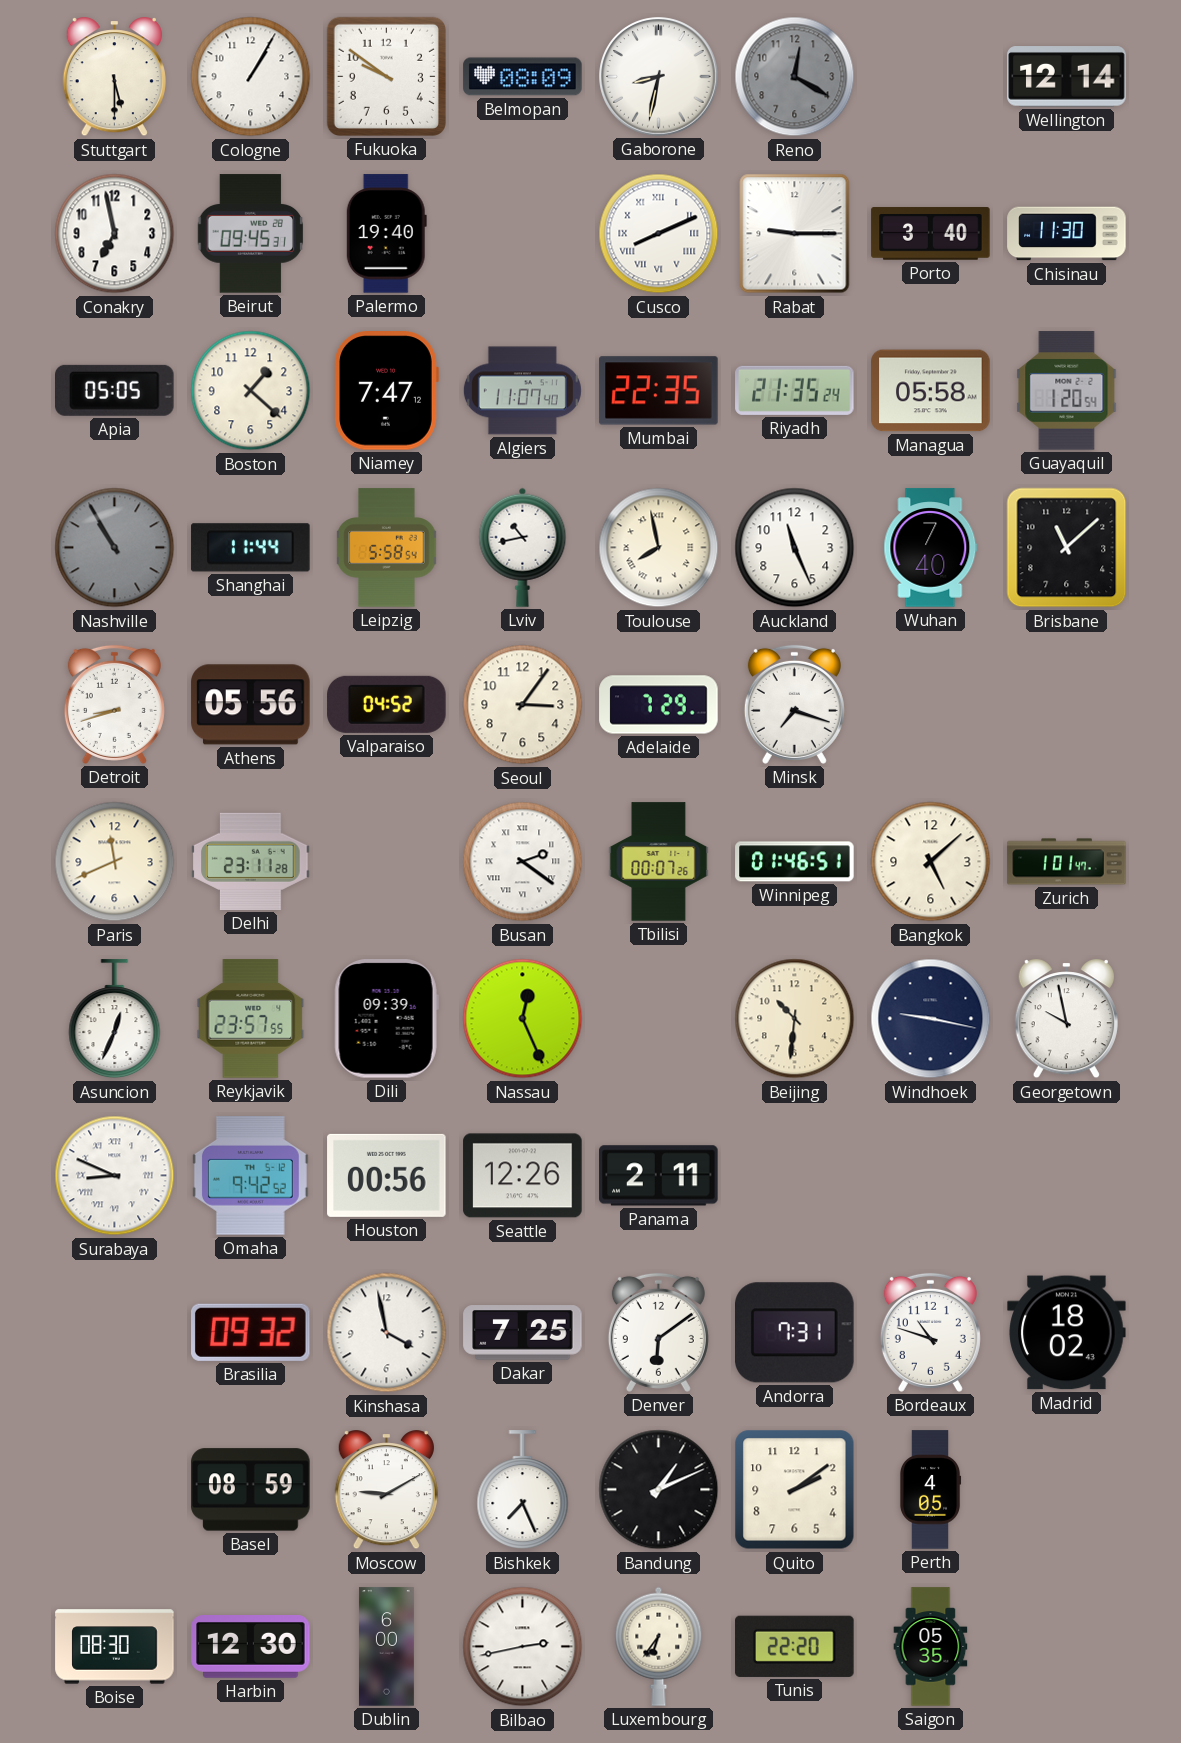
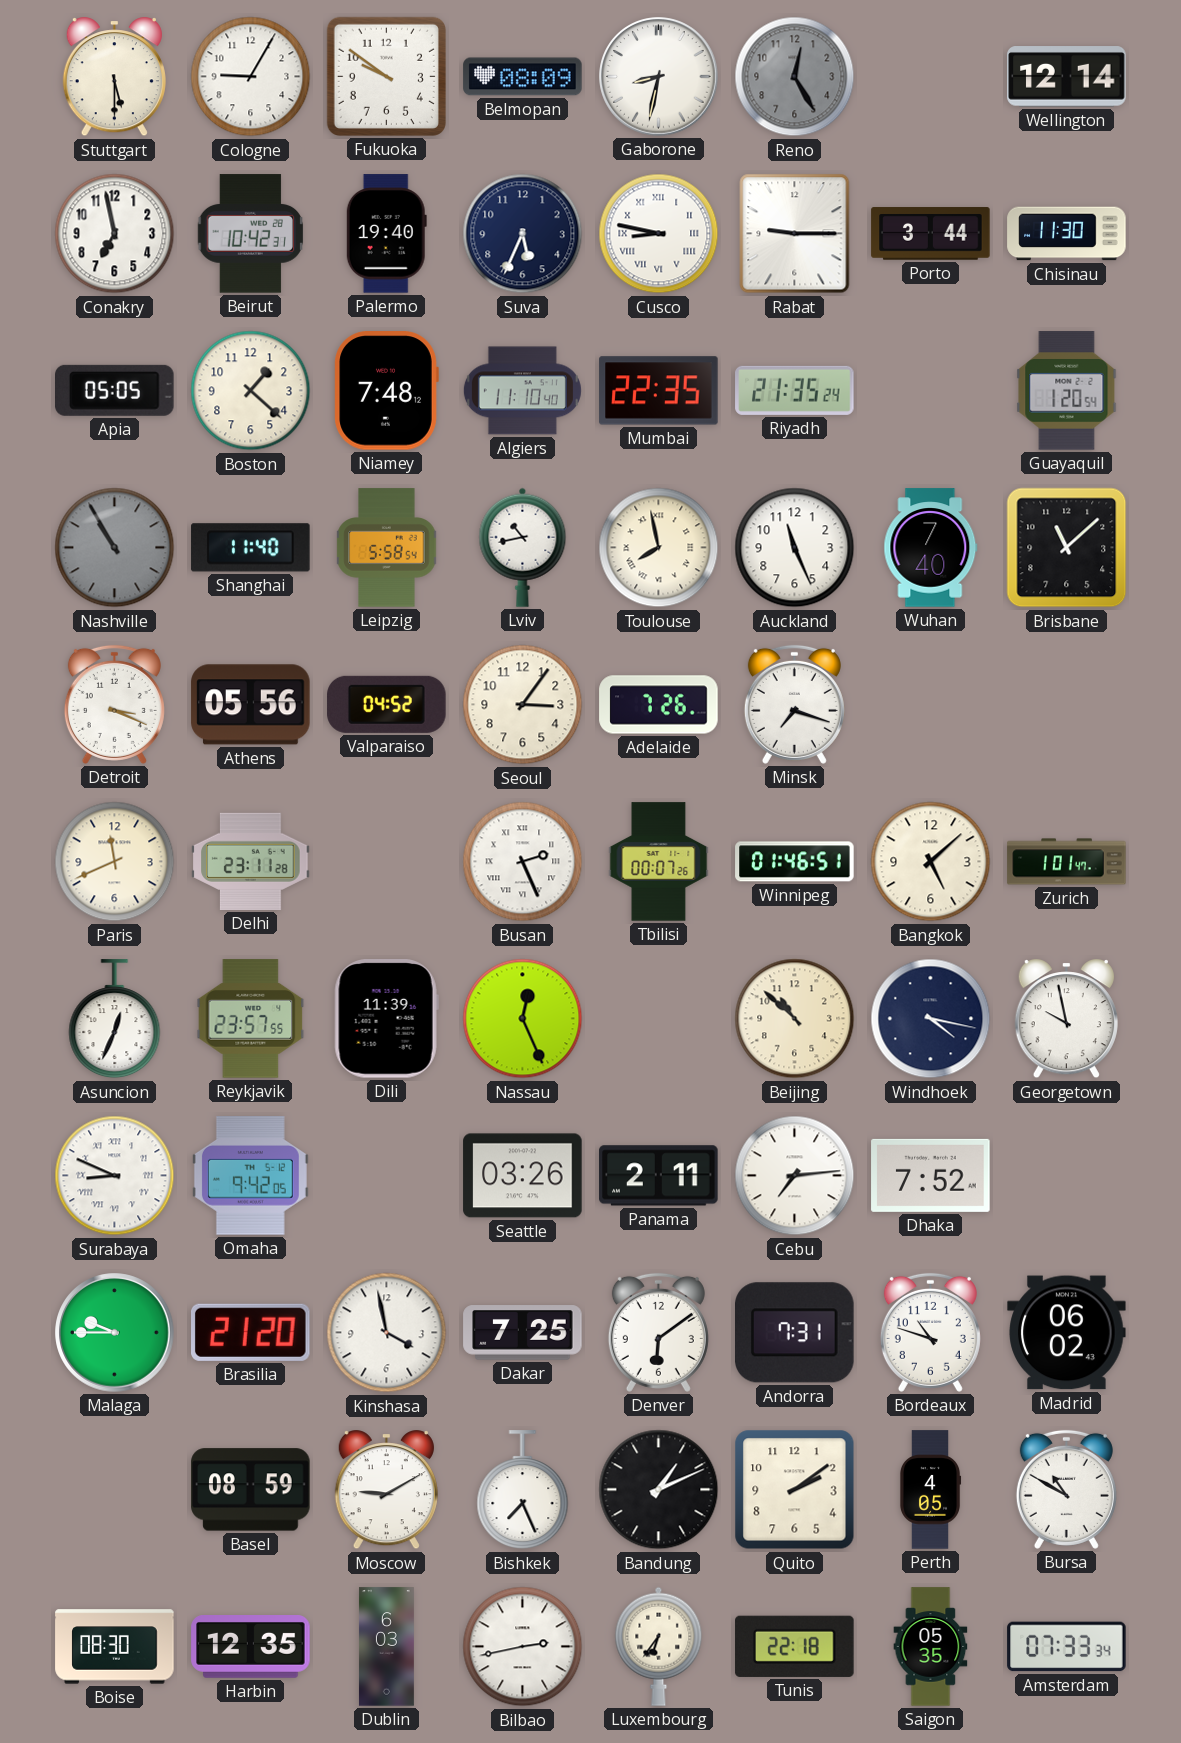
Cologne: 1:05 -> 9:05
Reno: 12:20 -> 12:25
Beirut: 09:45 -> 10:42
Suva: none -> 5:34
Cusco: 8:11 -> 8:47
Porto: 3:40 -> 3:44
Niamey: 7:47 -> 7:48
Algiers: 11:07 -> 11:10
Managua: 05:58 -> none
Shanghai: 11:44 -> 11:40
Detroit: 8:42 -> 3:19
Adelaide: 7:29 -> 7:26
Busan: 2:21 -> 2:26
Dili: 09:39 -> 11:39
Beijing: 10:31 -> 10:52
Windhoek: 9:17 -> 4:17
Omaha: 9:42:52 -> 9:42:05
Houston: 00:56 -> none
Seattle: 12:26 -> 03:26
Cebu: none -> 7:14
Dhaka: none -> 7:52
Malaga: none -> 9:45
Brasilia: 09:32 -> 21:20
Madrid: 18:02 -> 06:02
Bursa: none -> 10:50
Harbin: 12:30 -> 12:35
Dublin: 6:00 -> 6:03
Tunis: 22:20 -> 22:18
Amsterdam: none -> 07:33
